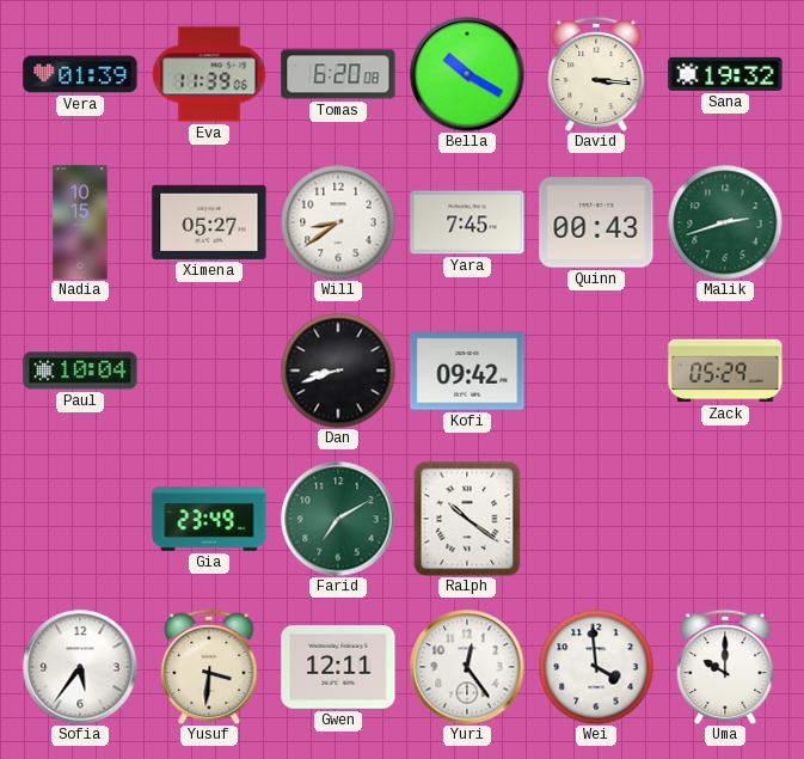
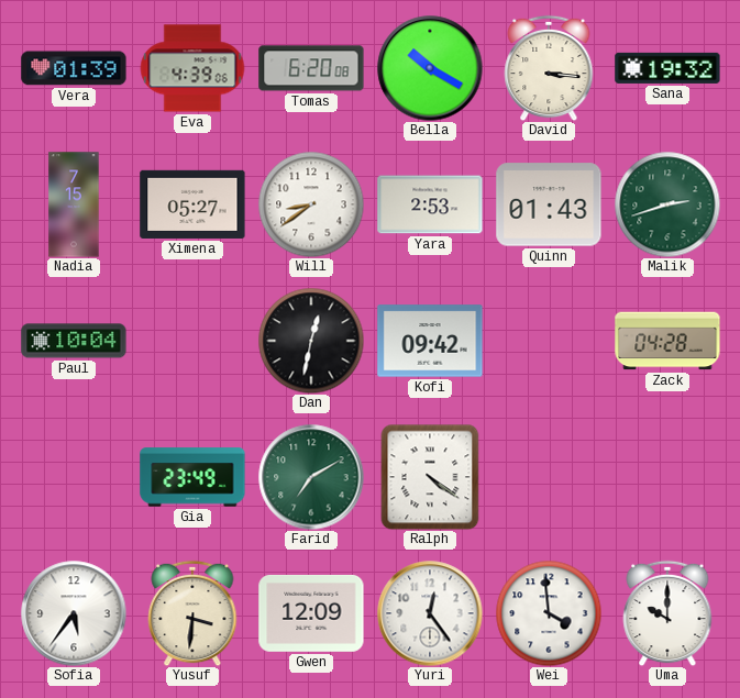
Eva: 11:39 -> 4:39
Nadia: 10:15 -> 7:15
Yara: 7:45 -> 2:53
Quinn: 00:43 -> 01:43
Dan: 8:42 -> 12:32
Zack: 05:29 -> 04:28
Ralph: 10:21 -> 4:21
Gwen: 12:11 -> 12:09
